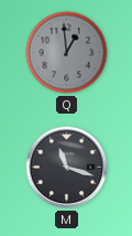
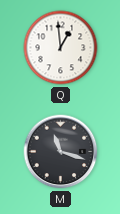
Q dial: grey -> white
